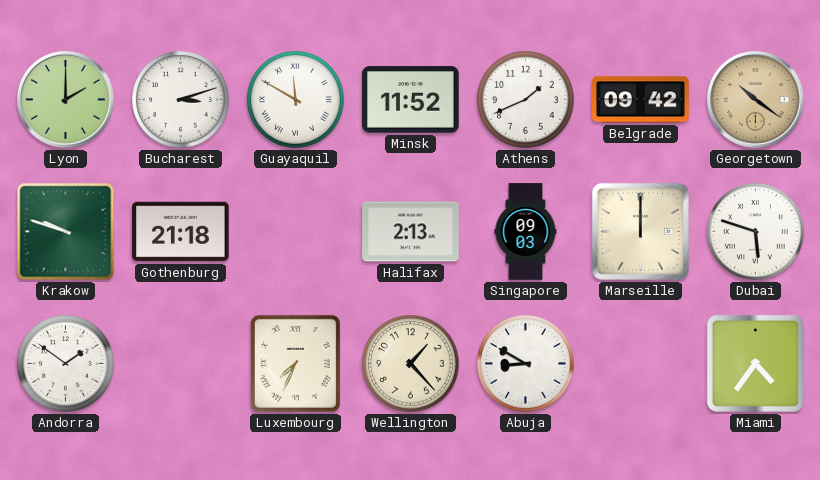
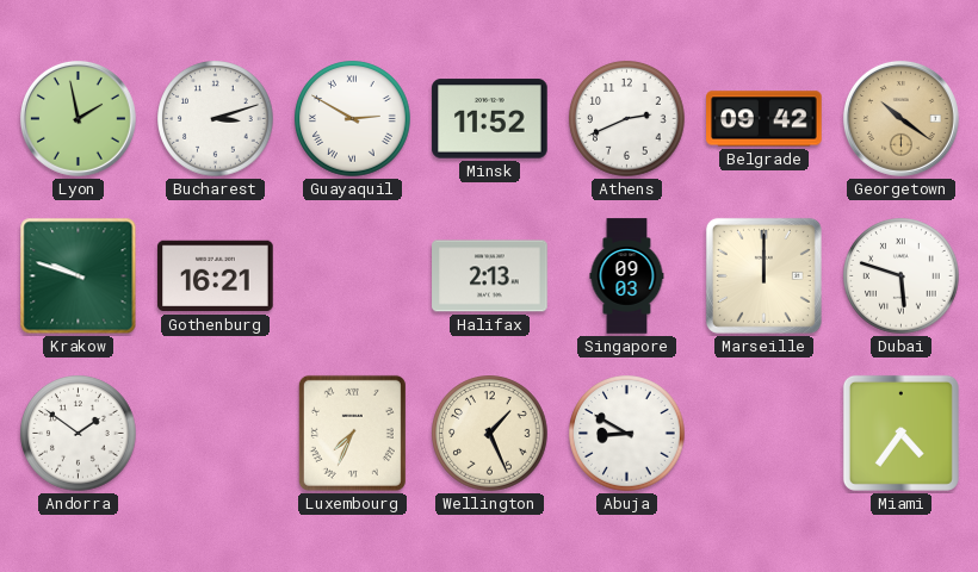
Lyon: 2:00 -> 1:58
Guayaquil: 11:50 -> 2:50
Athens: 1:41 -> 2:41
Gothenburg: 21:18 -> 16:21
Wellington: 1:23 -> 1:26
